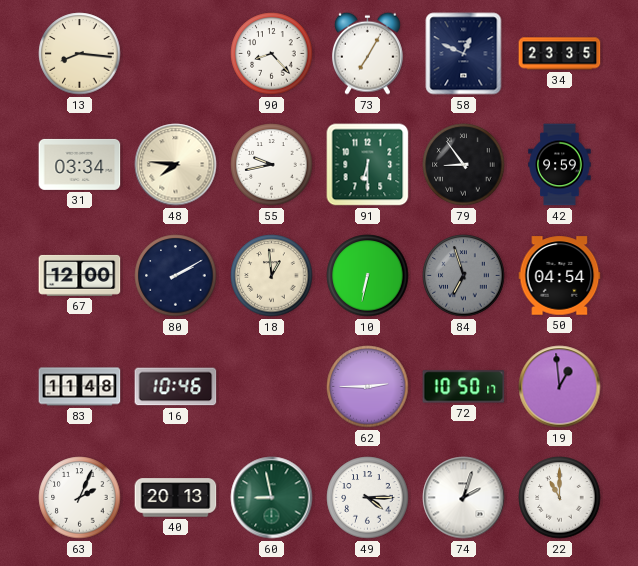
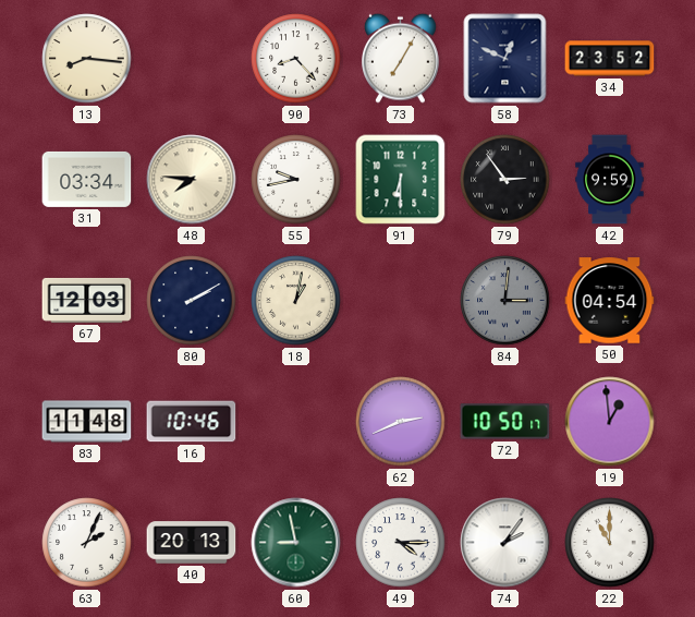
34: 23:35 -> 23:52
79: 8:54 -> 2:54
67: 12:00 -> 12:03
18: 12:59 -> 1:02
10: 6:32 -> none
84: 6:57 -> 3:01
62: 2:45 -> 2:41
74: 2:03 -> 2:06
